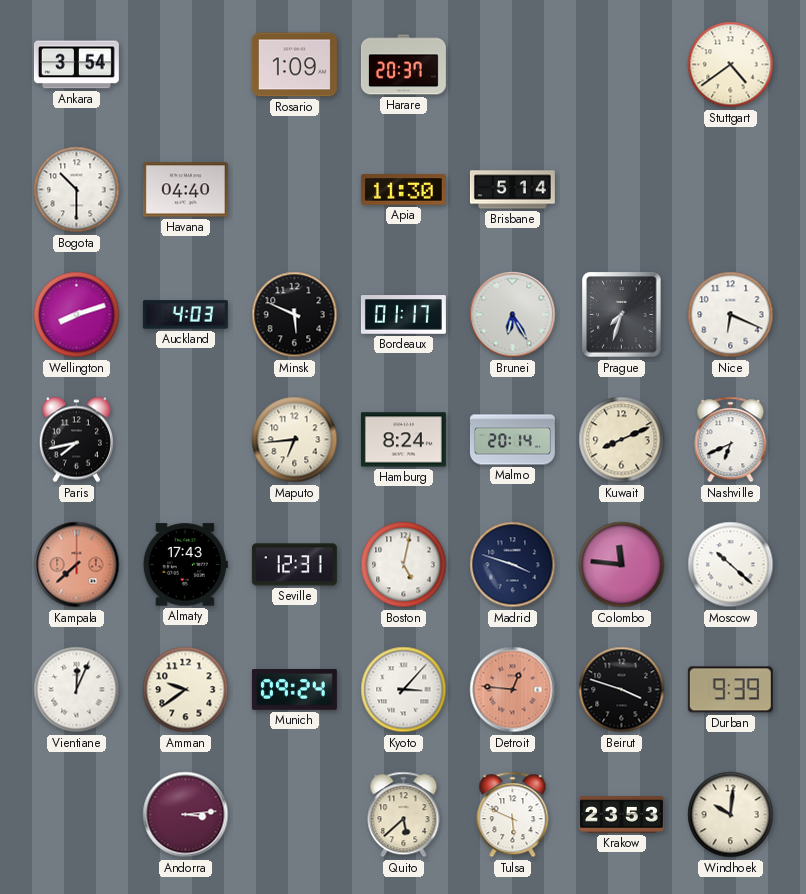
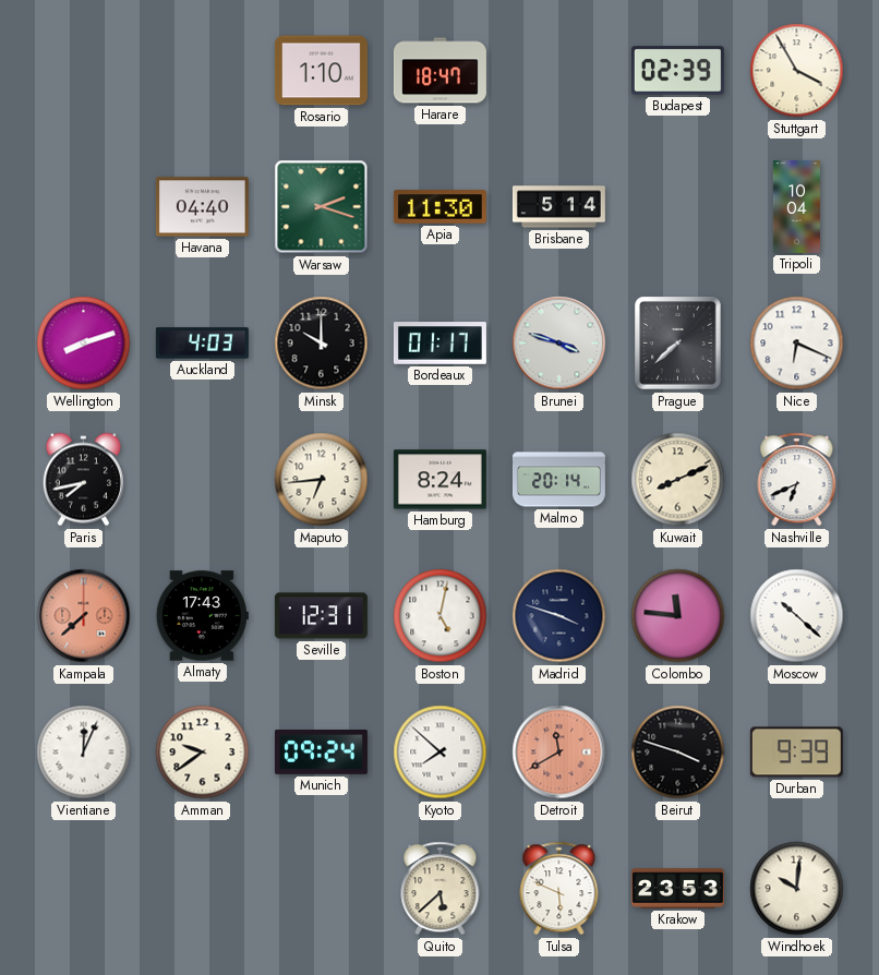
Ankara: 3:54 -> none
Rosario: 1:09 -> 1:10
Harare: 20:37 -> 18:47
Budapest: none -> 02:39
Stuttgart: 4:39 -> 3:55
Bogota: 10:30 -> none
Warsaw: none -> 2:18
Tripoli: none -> 10:04
Minsk: 5:49 -> 10:00
Brunei: 6:25 -> 3:48
Prague: 7:33 -> 7:38
Kyoto: 3:07 -> 7:52
Detroit: 12:46 -> 11:40
Andorra: 3:14 -> none
